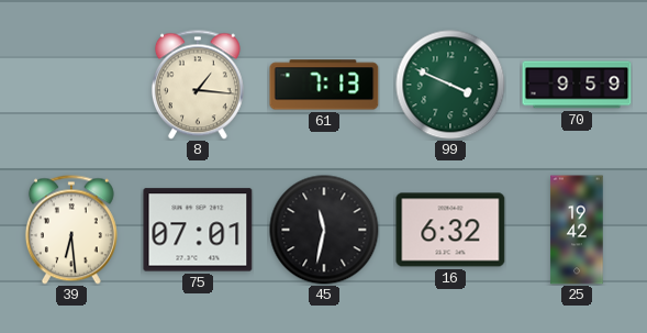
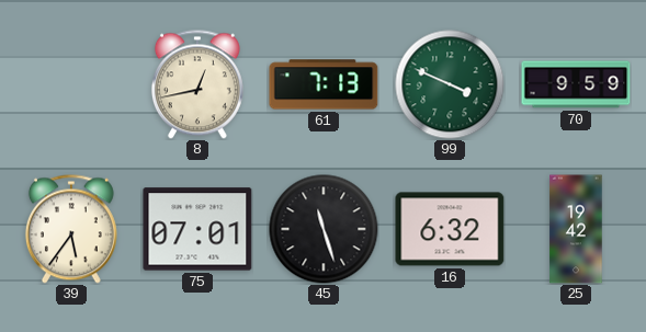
8: 1:16 -> 12:43
39: 6:29 -> 5:36
45: 11:32 -> 11:27
